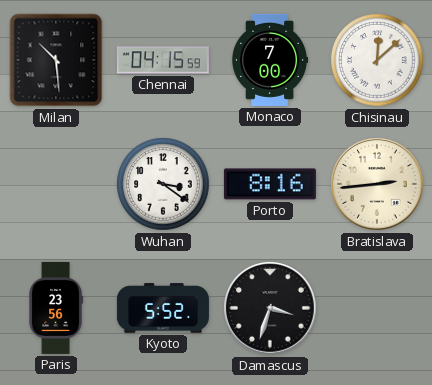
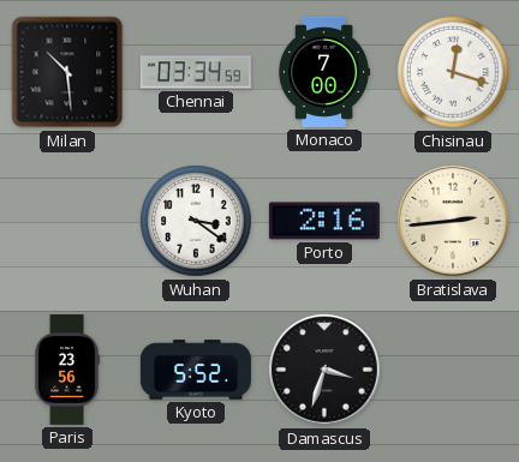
Chennai: 04:15 -> 03:34
Chisinau: 12:08 -> 12:18
Porto: 8:16 -> 2:16
